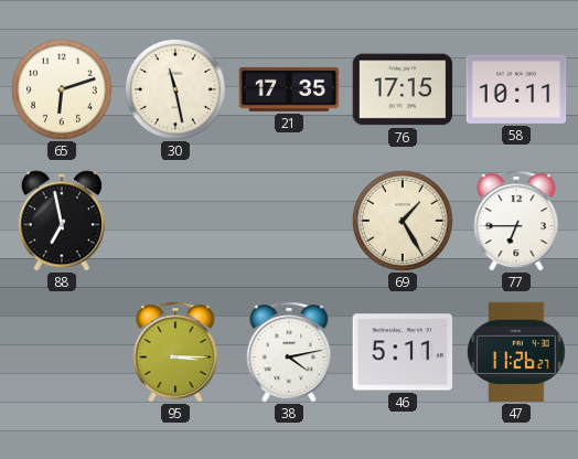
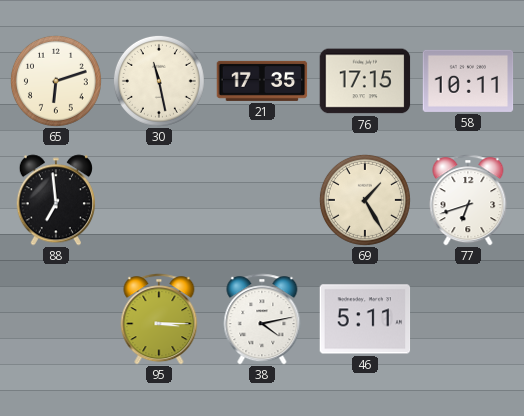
88: 6:58 -> 6:59
77: 6:45 -> 6:42
47: 11:26 -> none
